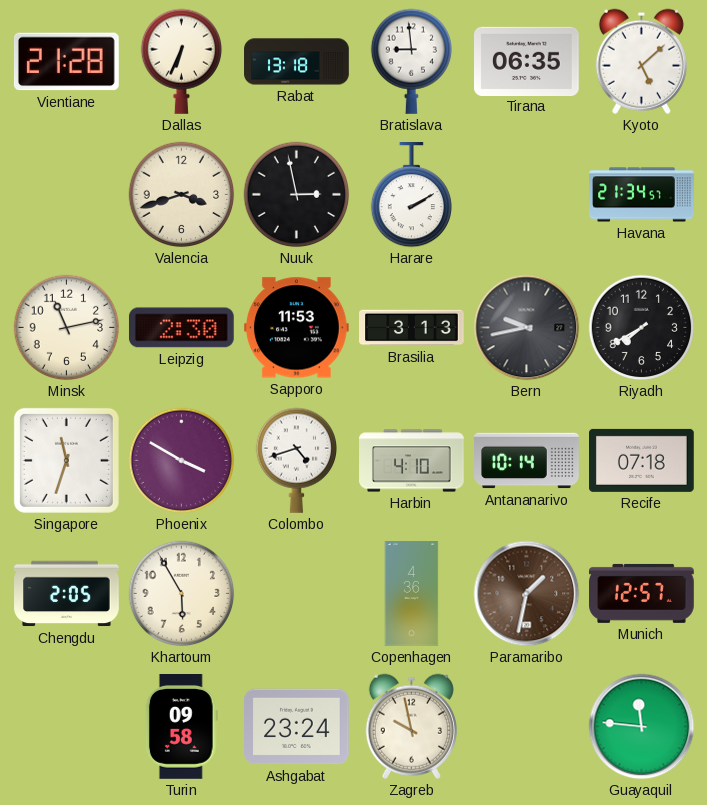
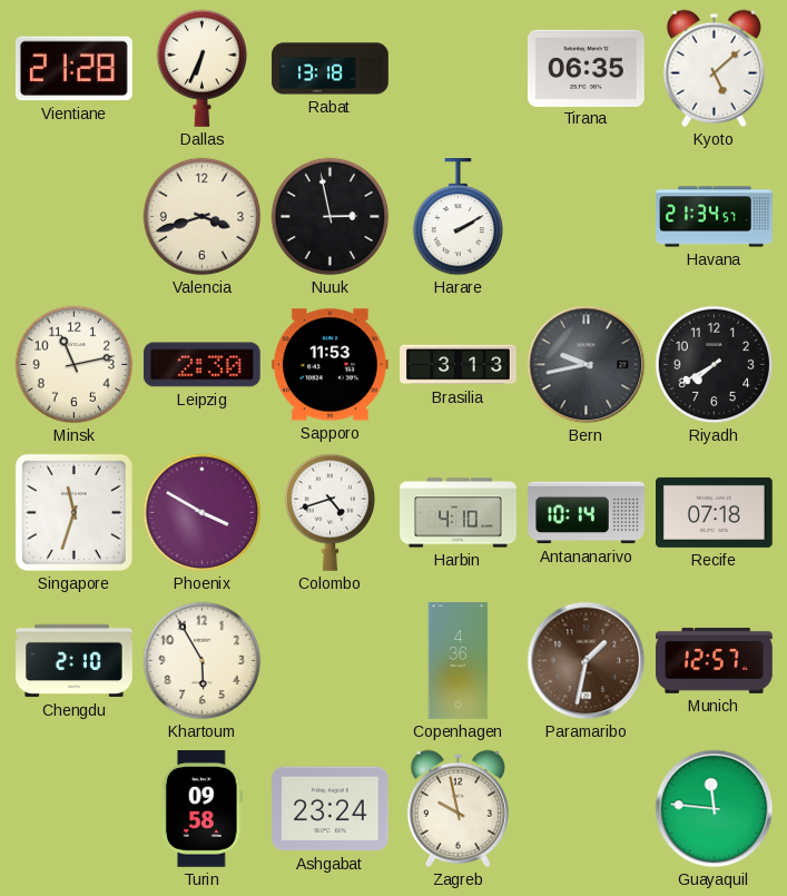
Bratislava: 8:59 -> none
Chengdu: 2:05 -> 2:10
